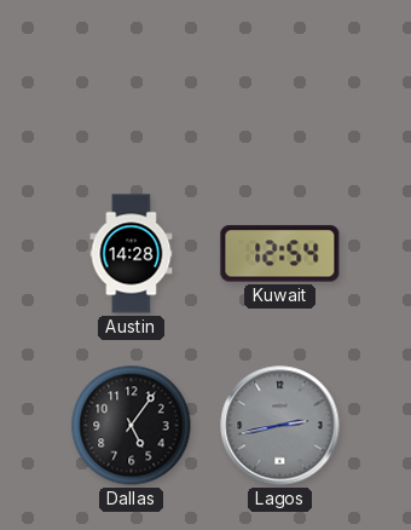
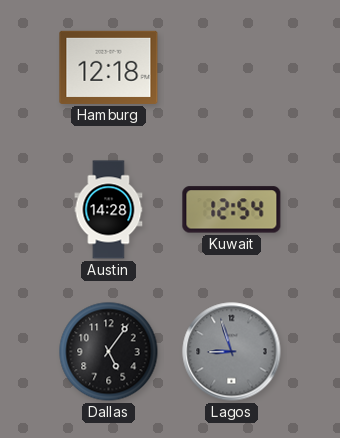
Hamburg: none -> 12:18
Lagos: 2:43 -> 8:57
